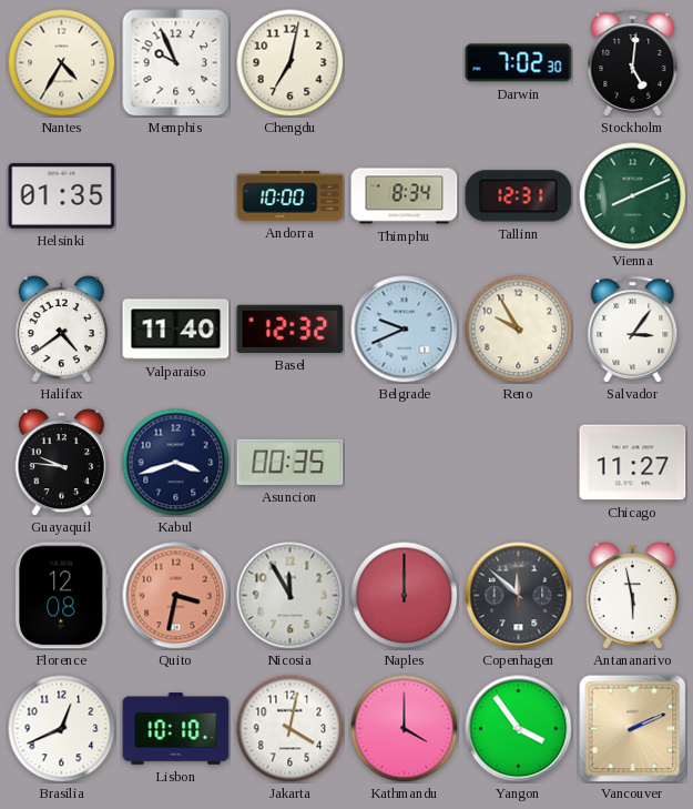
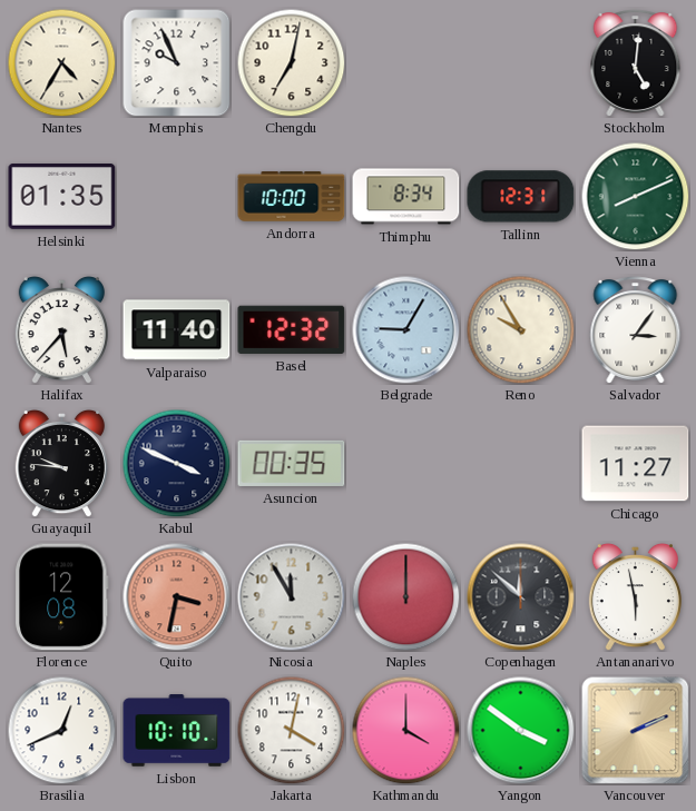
Darwin: 7:02 -> none
Halifax: 4:39 -> 5:37
Belgrade: 9:41 -> 9:05
Kabul: 3:42 -> 3:49
Yangon: 3:54 -> 3:51
